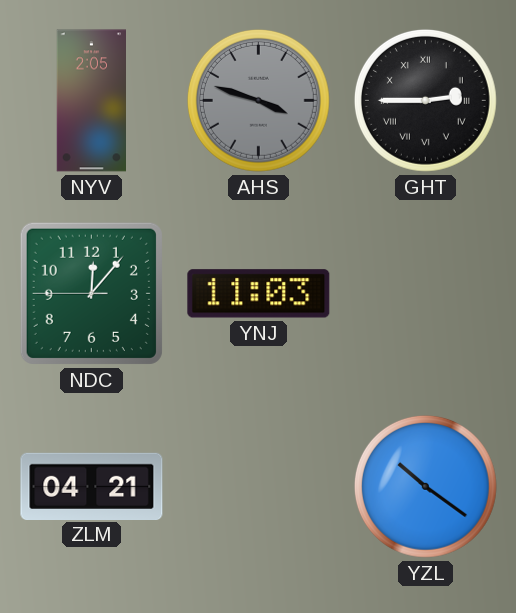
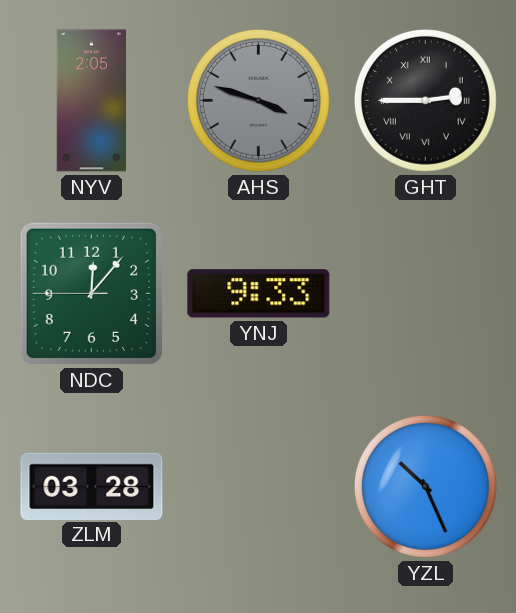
YNJ: 11:03 -> 9:33
ZLM: 04:21 -> 03:28
YZL: 10:21 -> 10:26
